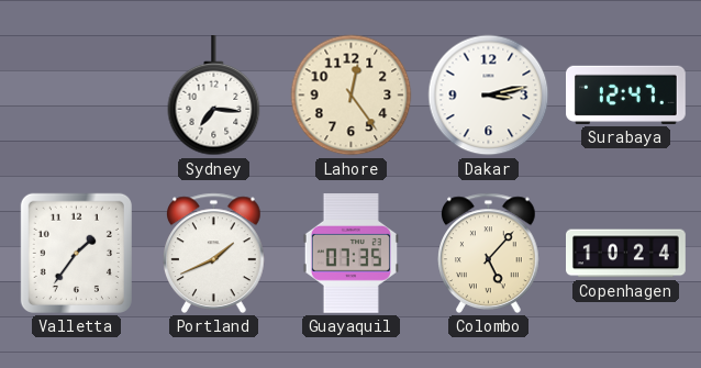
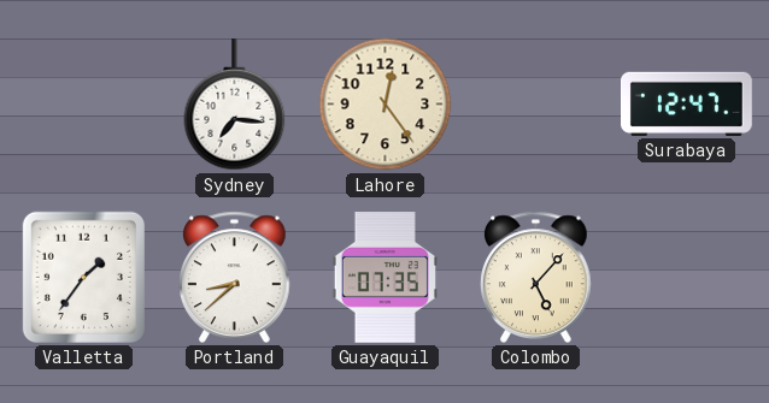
Dakar: 3:13 -> none
Portland: 1:41 -> 8:38
Copenhagen: 10:24 -> none
